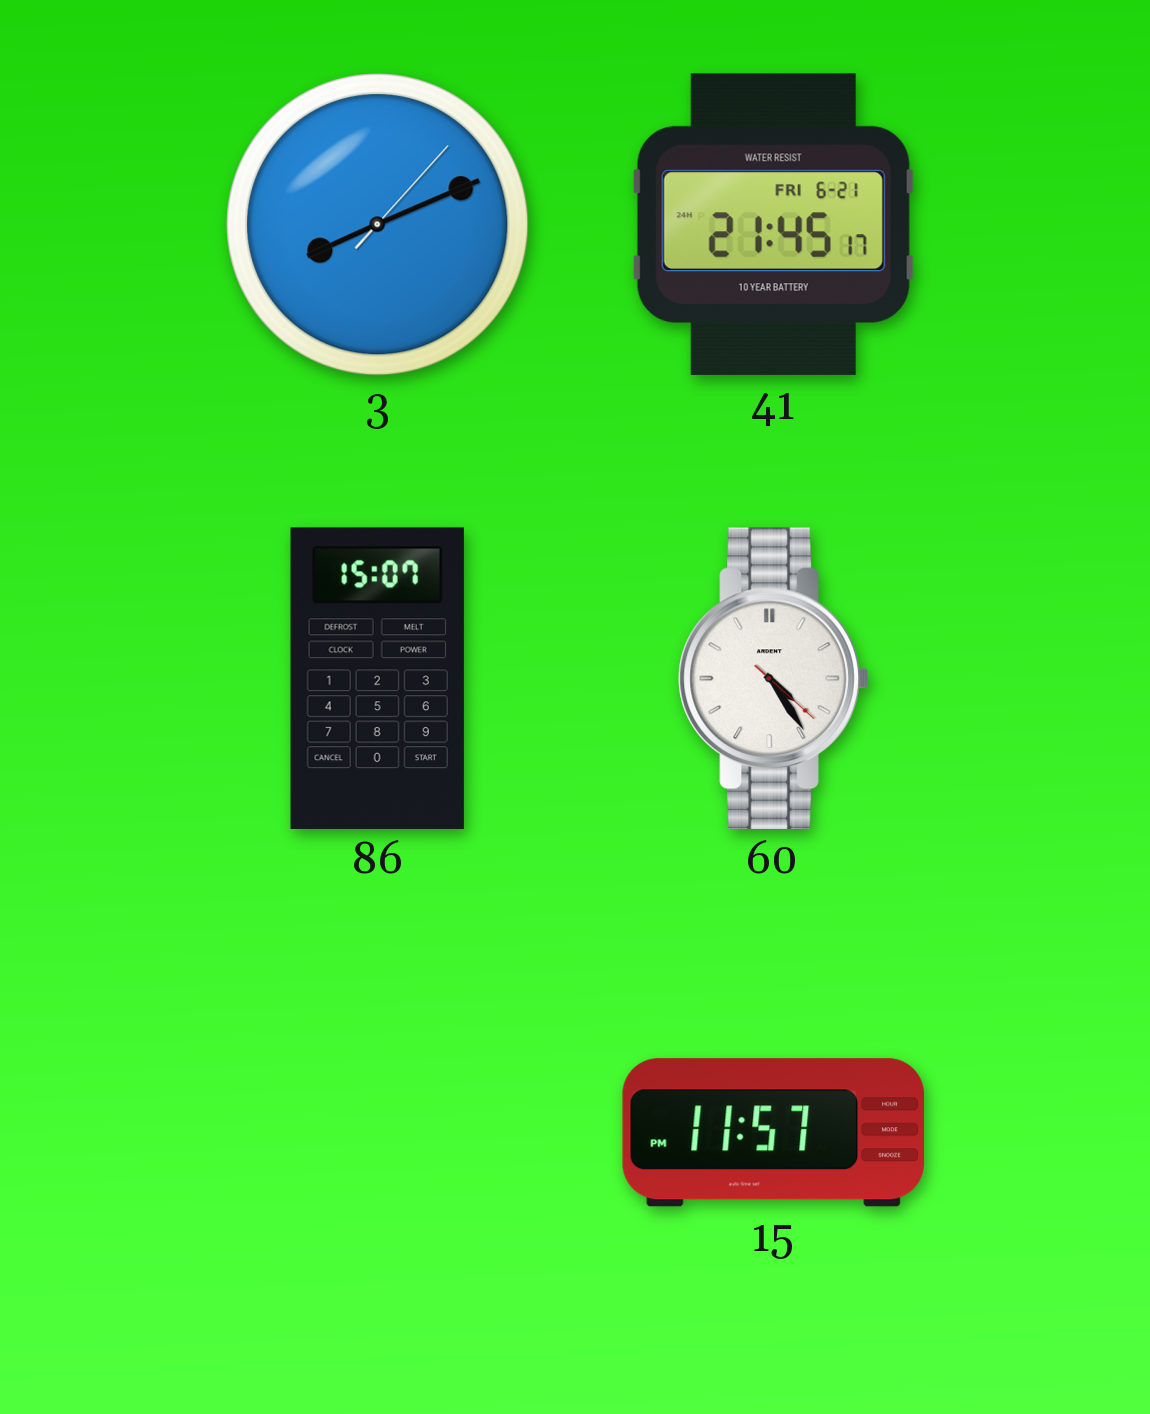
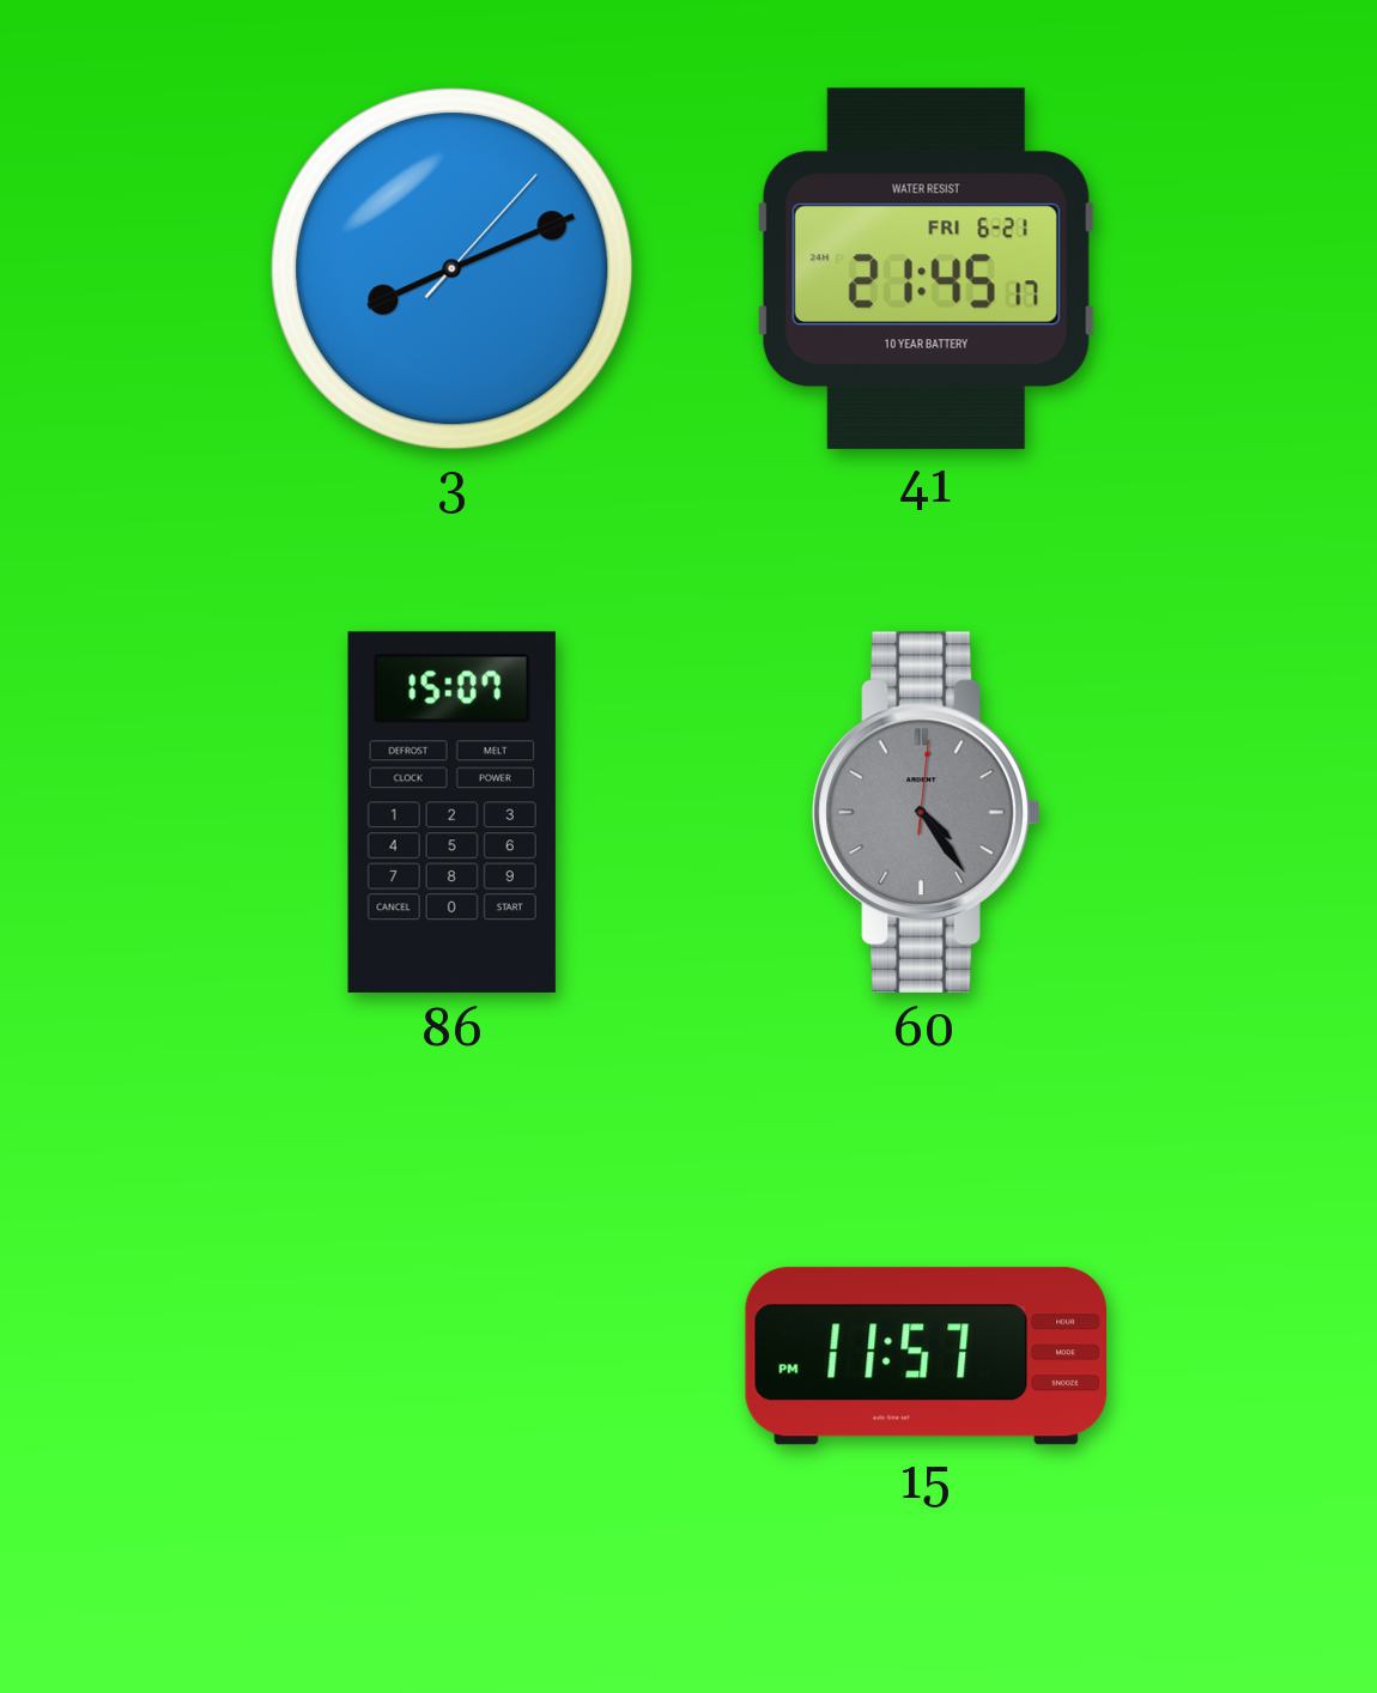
60: 4:24:22 -> 4:24:01
60 dial: white -> grey
